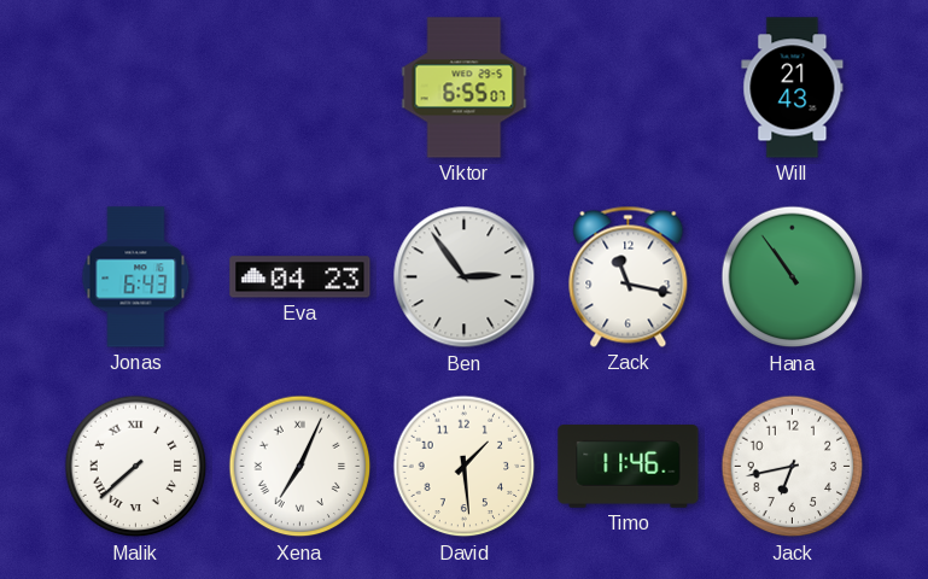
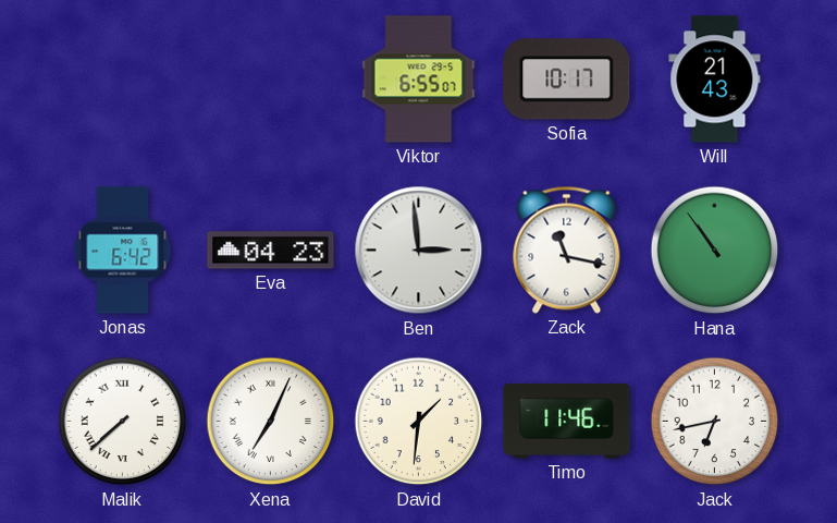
Sofia: none -> 10:17
Jonas: 6:43 -> 6:42
Ben: 2:54 -> 2:59
David: 1:29 -> 1:31
